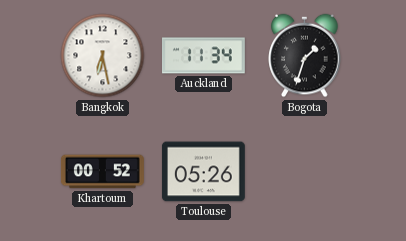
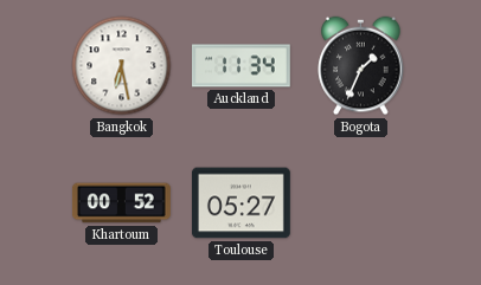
Bogota: 1:33 -> 1:34
Toulouse: 05:26 -> 05:27
